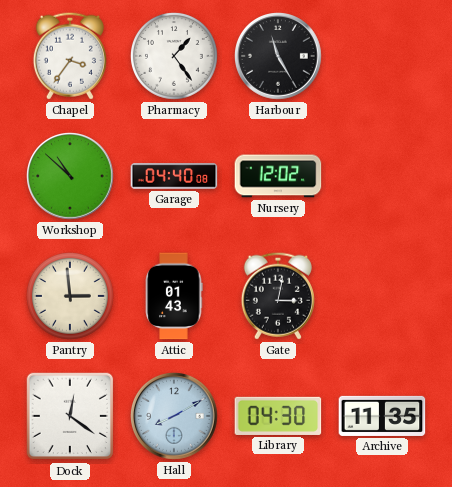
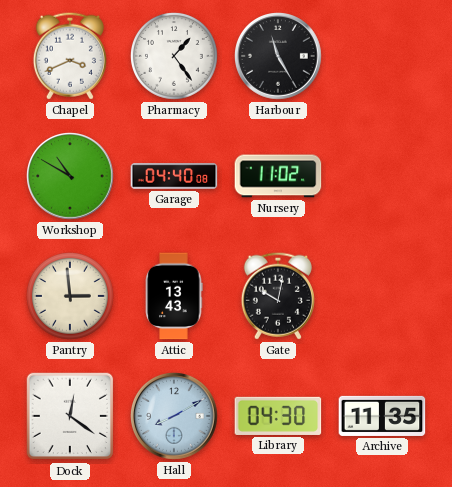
Chapel: 3:36 -> 3:41
Workshop: 10:52 -> 10:50
Nursery: 12:02 -> 11:02
Attic: 01:43 -> 13:43
Gate: 3:02 -> 10:02
